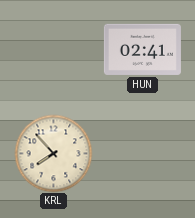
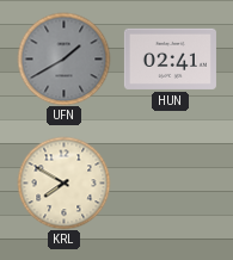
UFN: none -> 1:40
KRL: 7:53 -> 7:50
